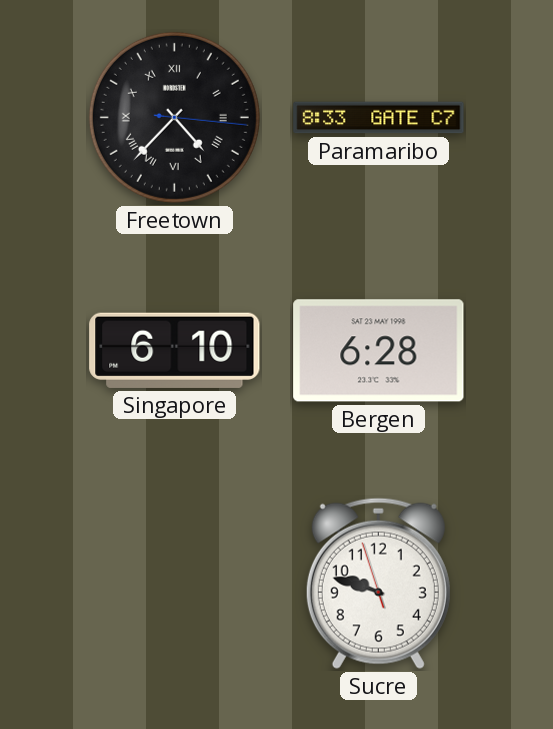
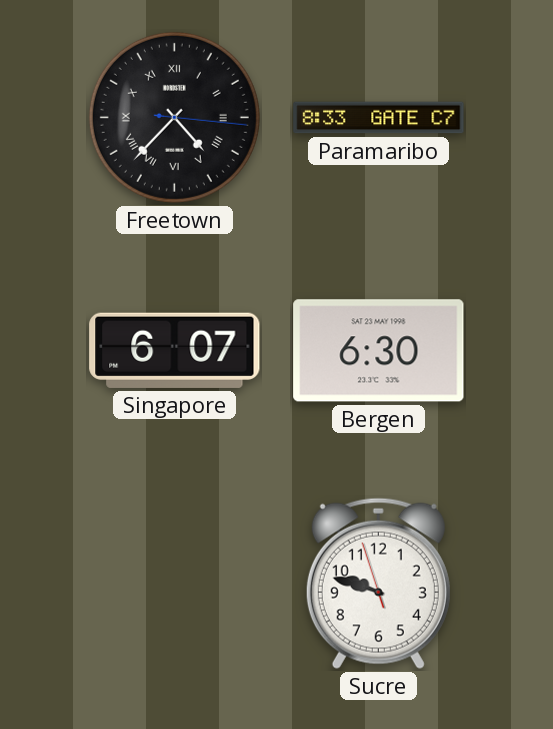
Singapore: 6:10 -> 6:07
Bergen: 6:28 -> 6:30
